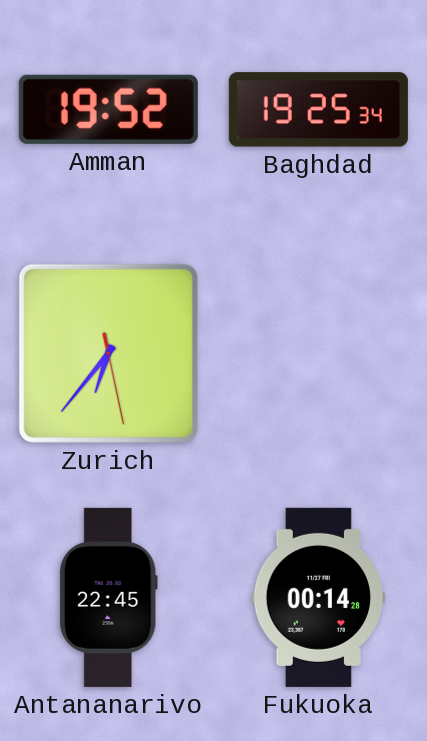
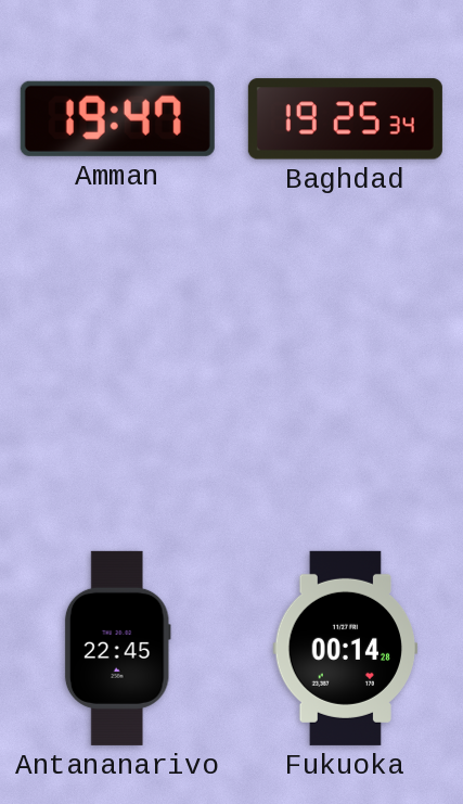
Amman: 19:52 -> 19:47
Zurich: 6:36 -> none
